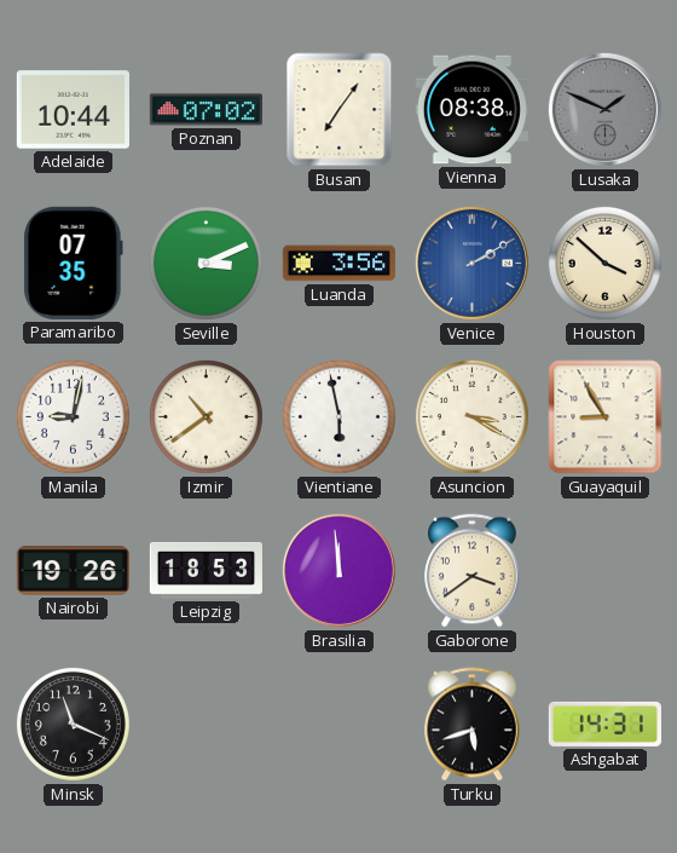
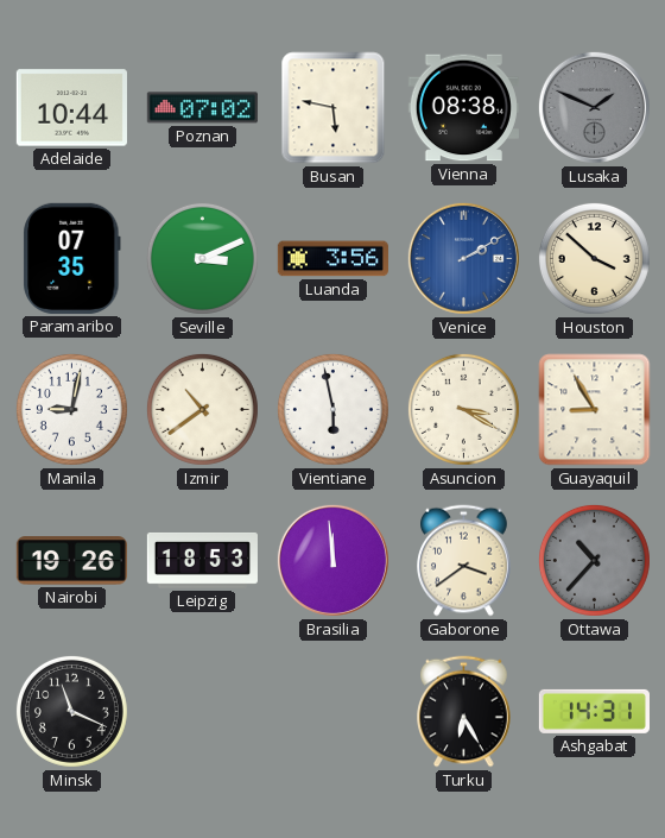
Busan: 7:06 -> 5:47
Ottawa: none -> 10:37
Turku: 5:42 -> 6:25
